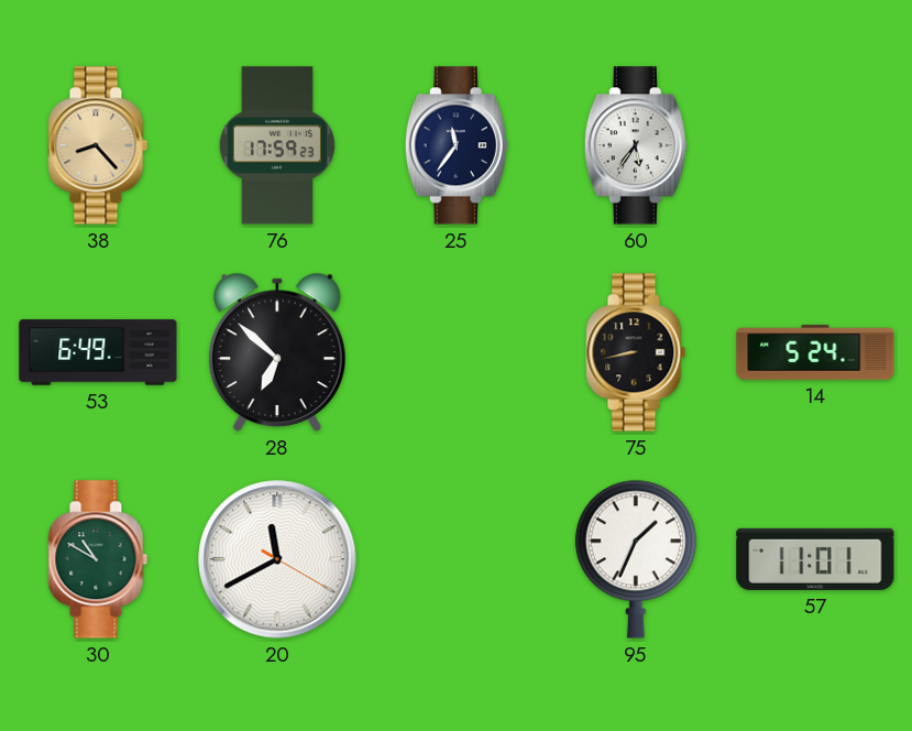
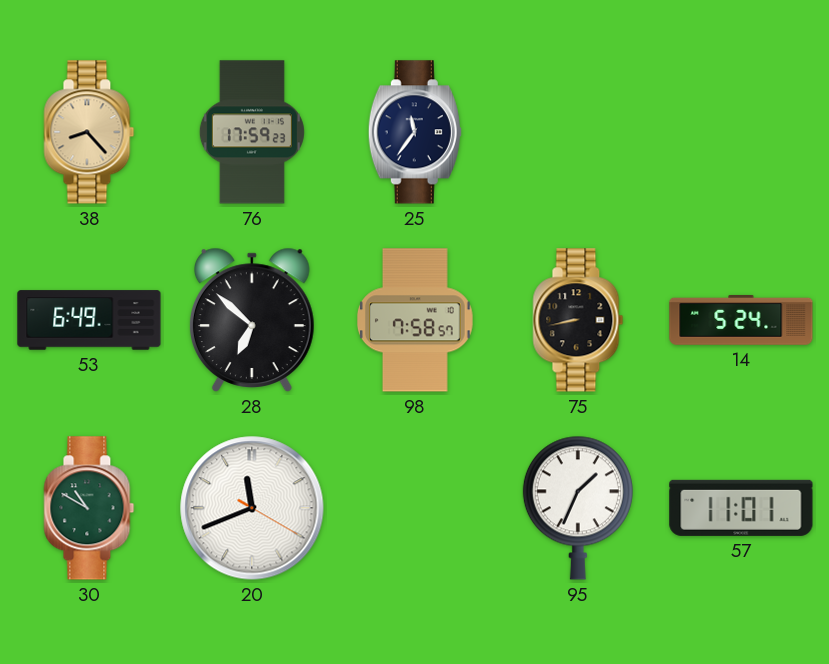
60: 5:36 -> none
98: none -> 7:58
20: 11:40 -> 11:41
